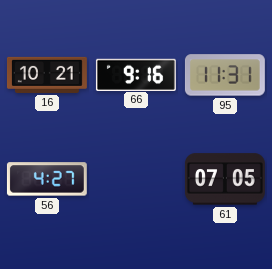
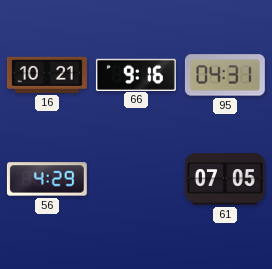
95: 11:31 -> 04:31
56: 4:27 -> 4:29
